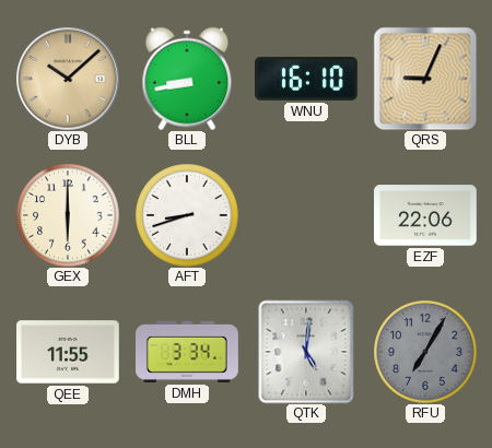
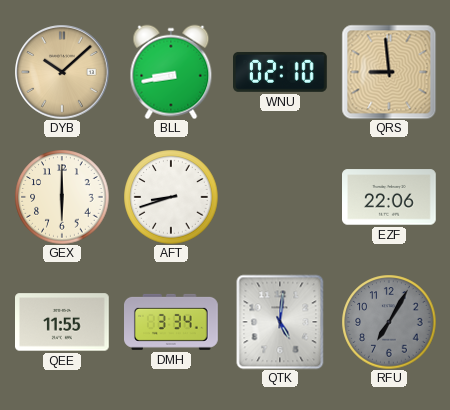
WNU: 16:10 -> 02:10
QRS: 9:04 -> 8:59
